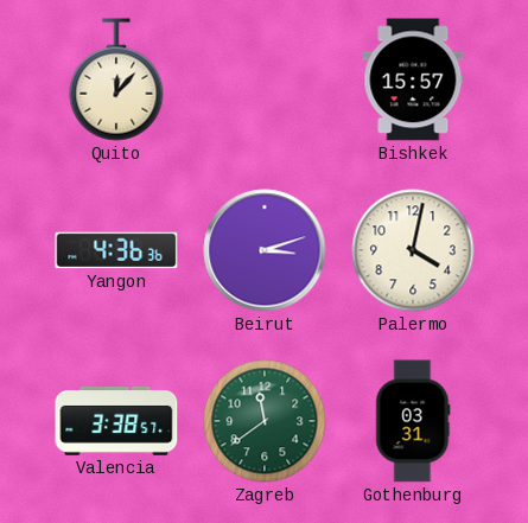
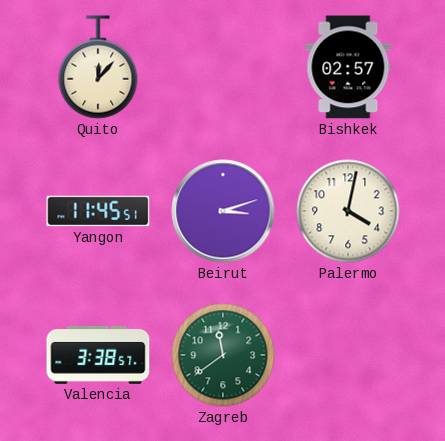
Bishkek: 15:57 -> 02:57
Yangon: 4:36 -> 11:45
Gothenburg: 03:31 -> none
